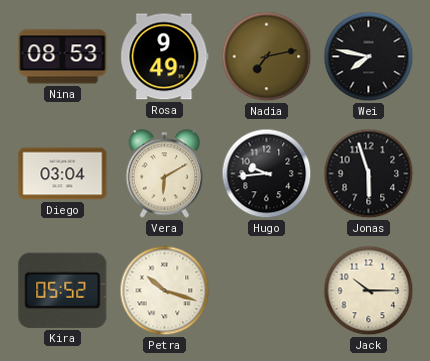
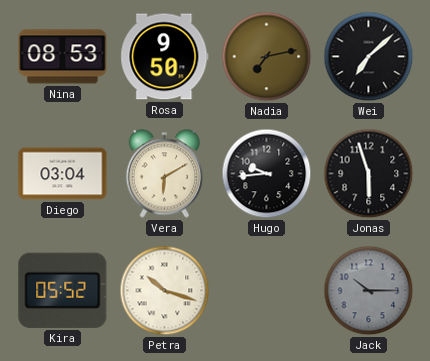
Rosa: 9:49 -> 9:50
Wei: 7:47 -> 7:08
Jack dial: cream -> grey
